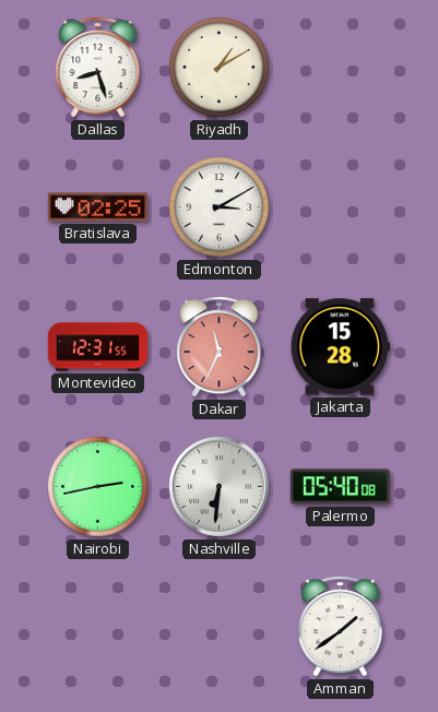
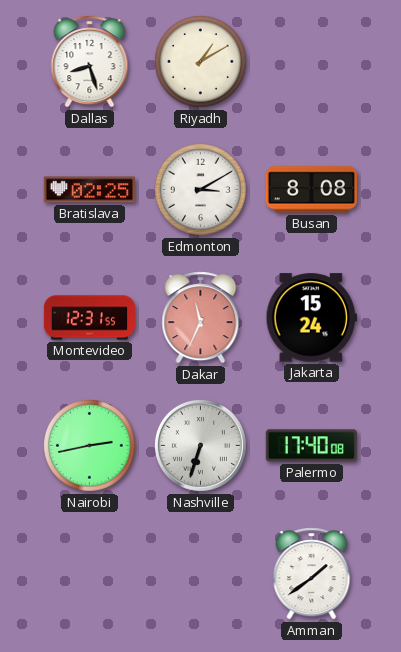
Busan: none -> 8:08
Jakarta: 15:28 -> 15:24
Nashville: 6:31 -> 6:33
Palermo: 05:40 -> 17:40
